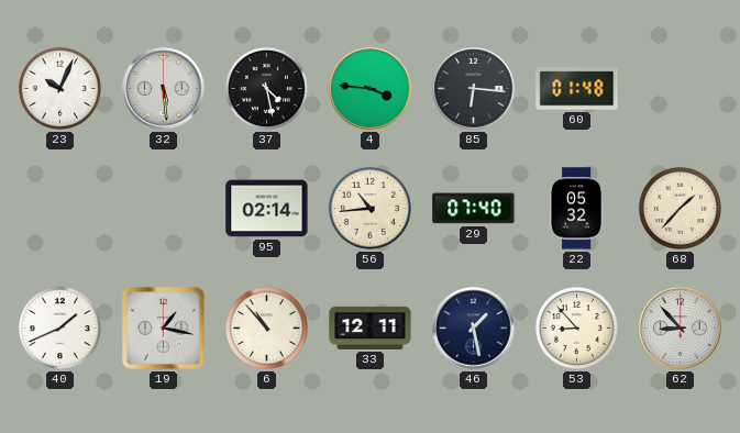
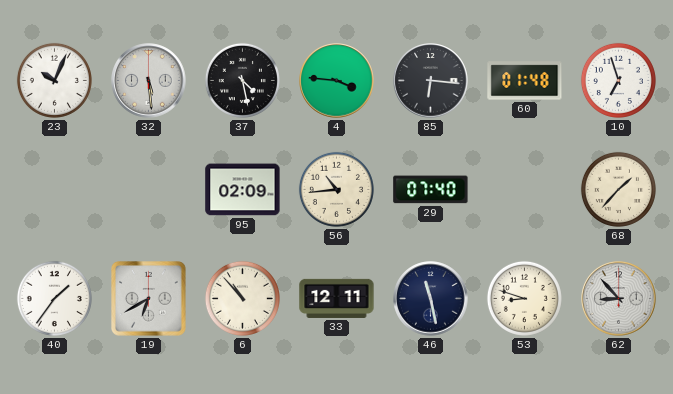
10: none -> 6:57
95: 02:14 -> 02:09
22: 05:32 -> none
40: 1:41 -> 1:36
19: 1:17 -> 6:40
46: 1:28 -> 11:28
53: 8:53 -> 8:48
